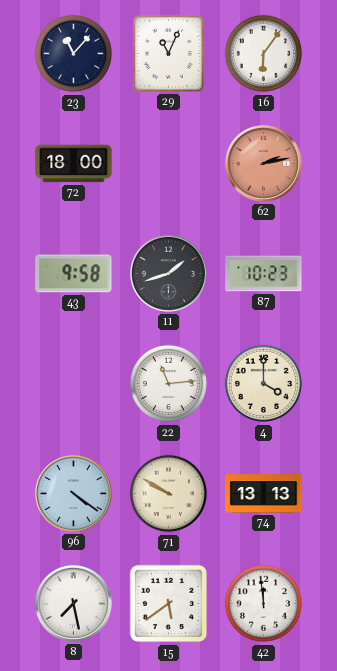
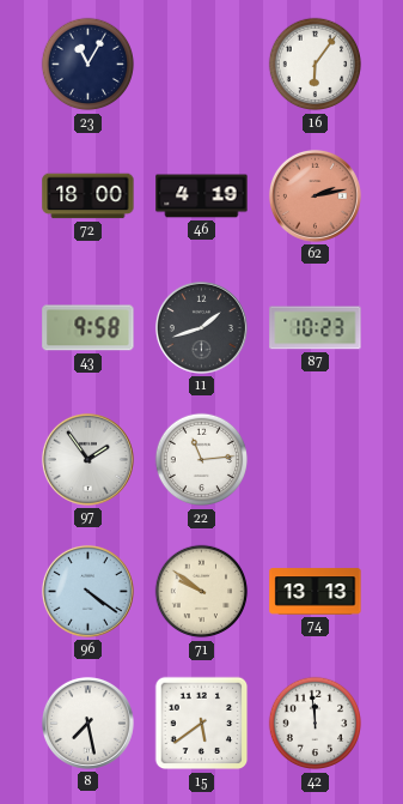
23: 11:07 -> 11:05
29: 11:04 -> none
46: none -> 4:19
97: none -> 1:54
4: 4:00 -> none
71: 9:50 -> 9:51
